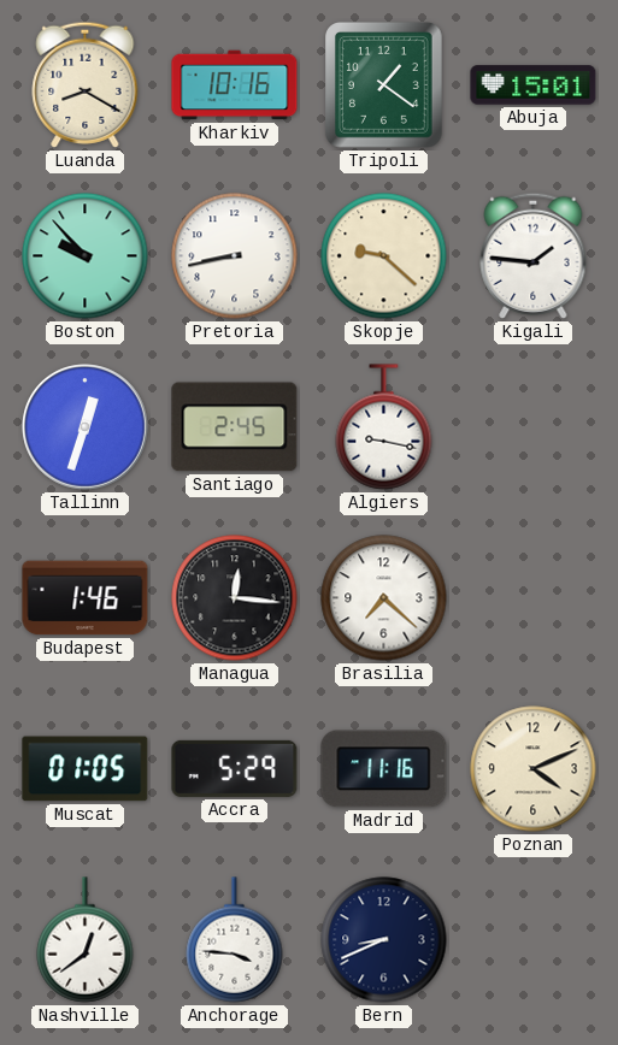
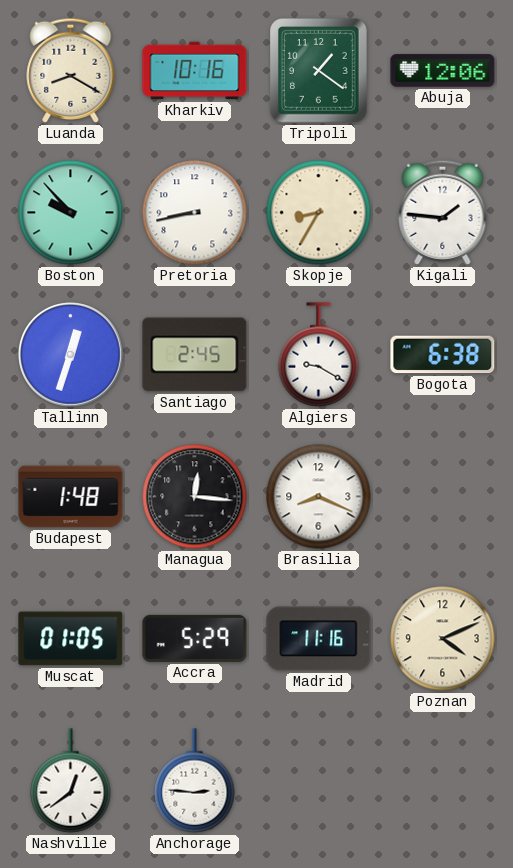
Abuja: 15:01 -> 12:06
Skopje: 9:22 -> 8:35
Algiers: 9:17 -> 9:20
Bogota: none -> 6:38
Budapest: 1:46 -> 1:48
Brasilia: 7:22 -> 8:19
Anchorage: 3:46 -> 2:46
Bern: 8:41 -> none
